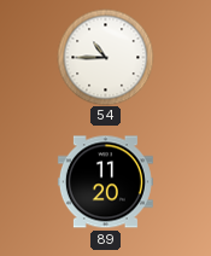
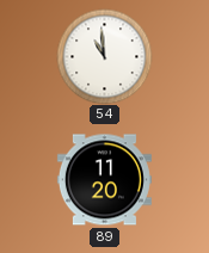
54: 10:45 -> 10:59
